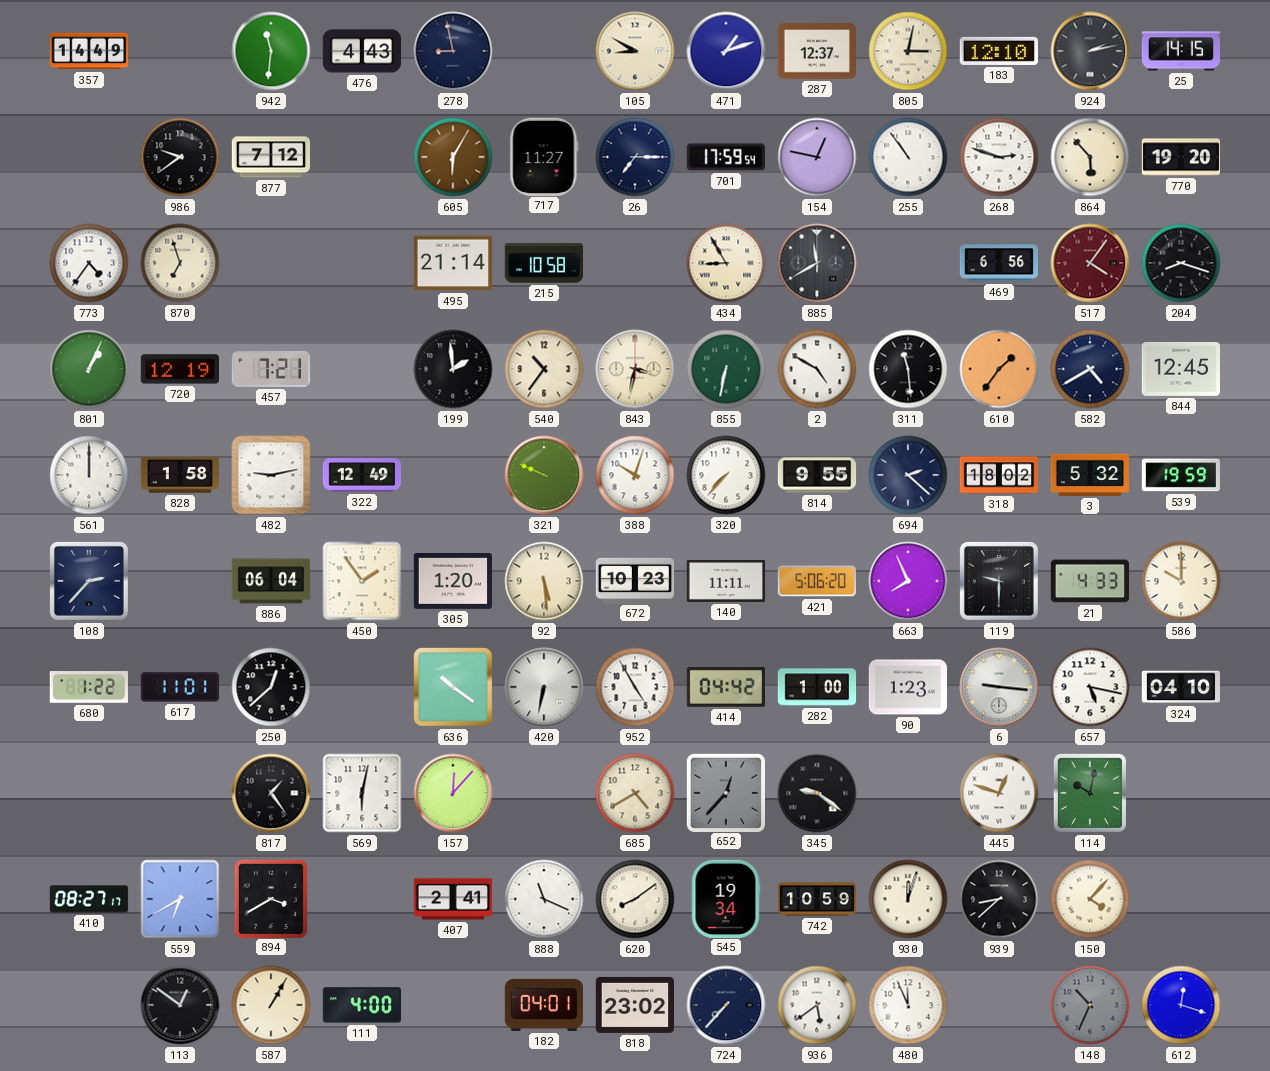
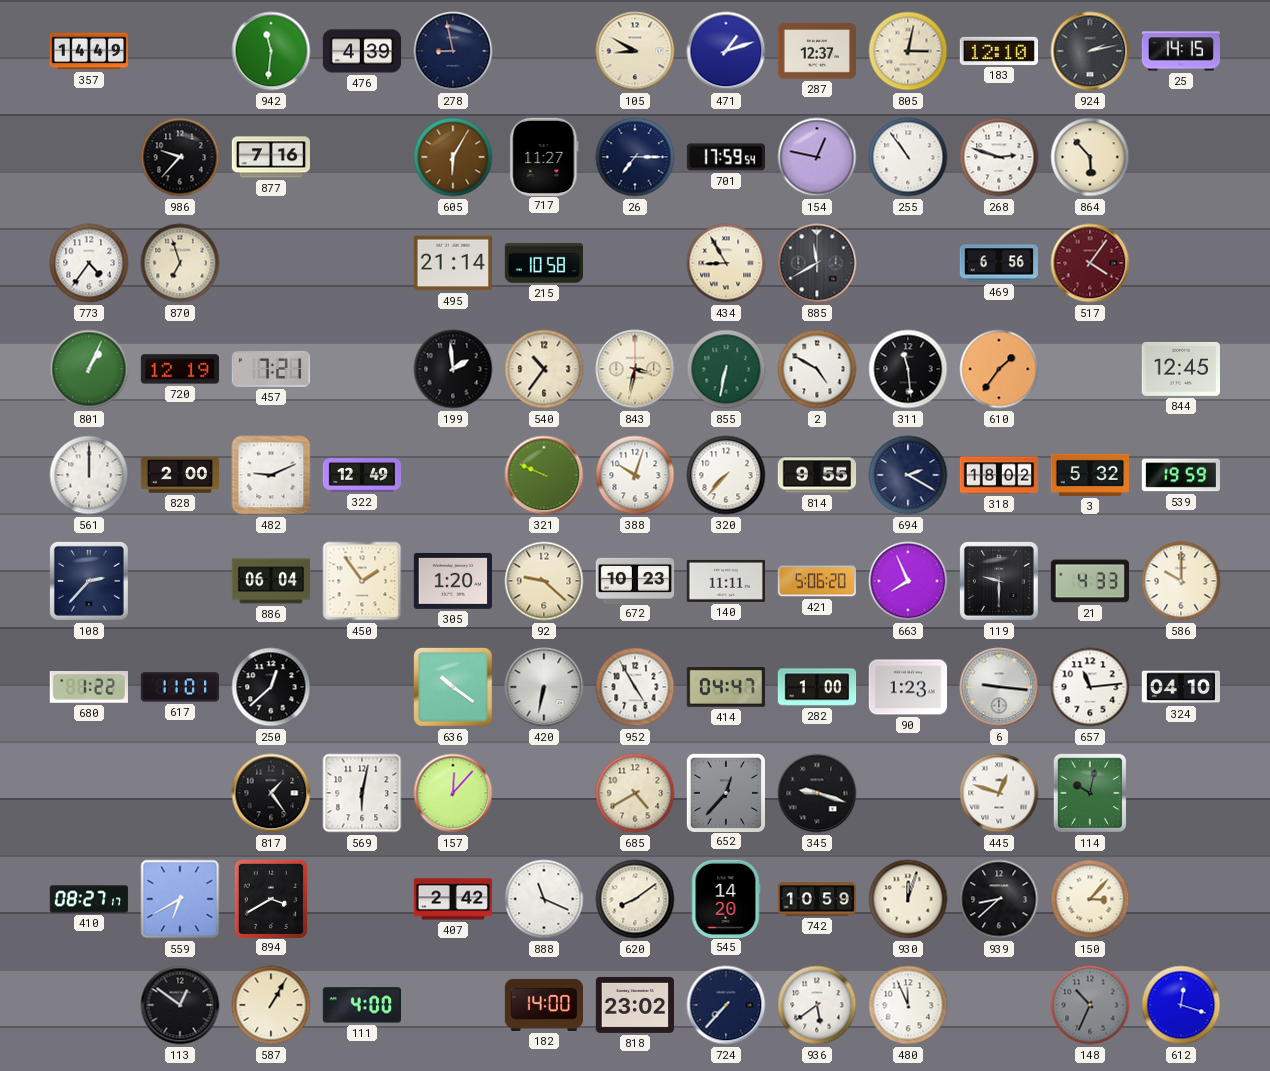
476: 4:43 -> 4:39
986: 9:39 -> 9:37
877: 7:12 -> 7:16
770: 19:20 -> none
204: 8:18 -> none
582: 4:40 -> none
828: 1:58 -> 2:00
482: 9:13 -> 9:11
694: 2:22 -> 2:20
92: 5:29 -> 9:22
414: 04:42 -> 04:47
657: 5:17 -> 11:14
345: 9:21 -> 9:18
407: 2:41 -> 2:42
545: 19:34 -> 14:20
150: 4:07 -> 3:07
182: 04:01 -> 14:00
